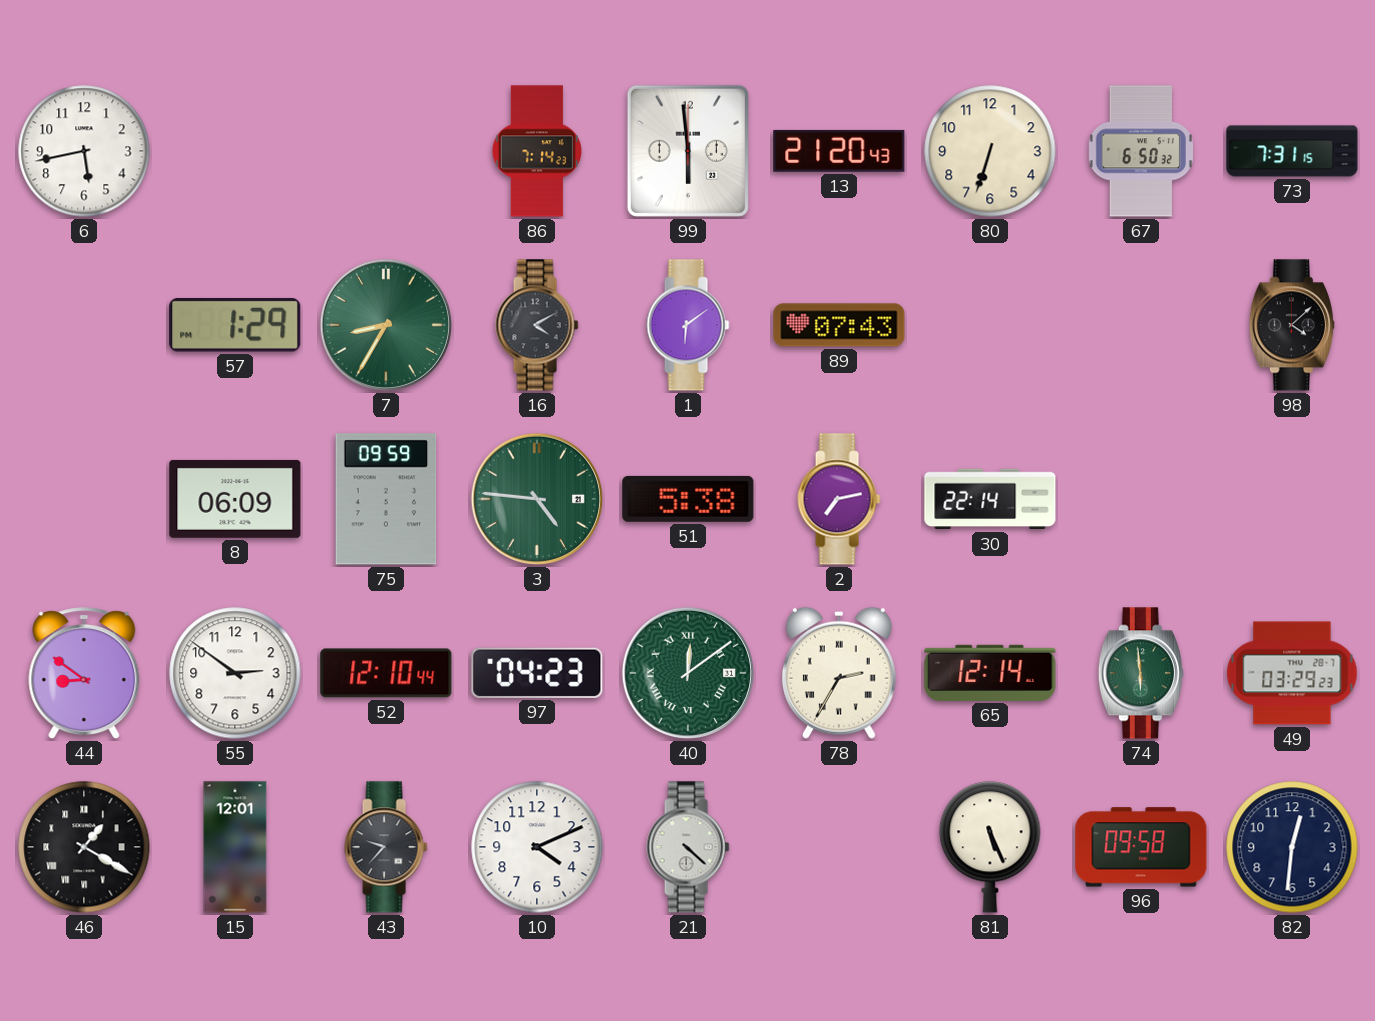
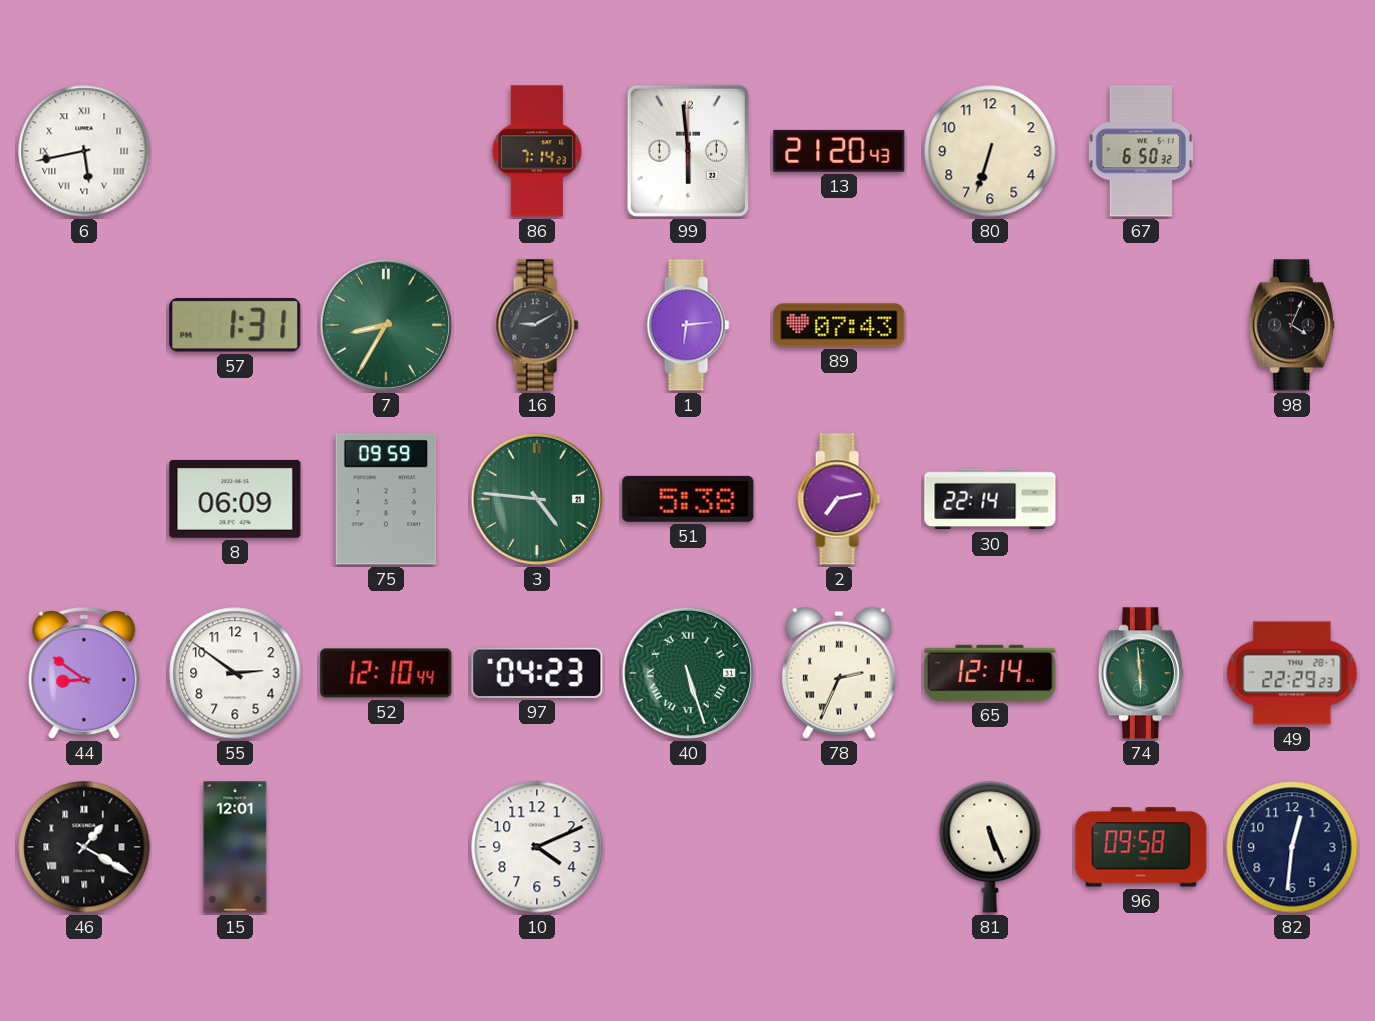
6 numerals: Arabic -> Roman
73: 7:31 -> none
57: 1:29 -> 1:31
16: 4:10 -> 9:10
1: 6:09 -> 6:14
98: 4:08 -> 4:04
40: 12:09 -> 5:27
78: 2:35 -> 2:34
49: 03:29 -> 22:29
43: 9:37 -> none
21: 4:22 -> none
